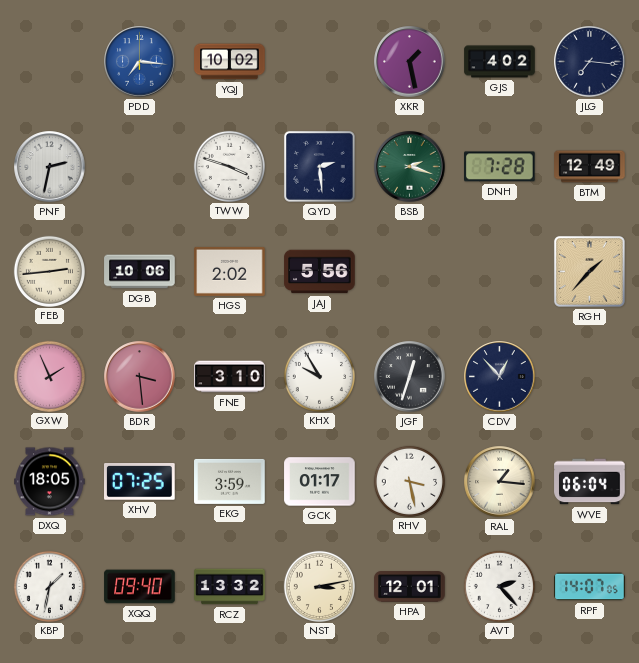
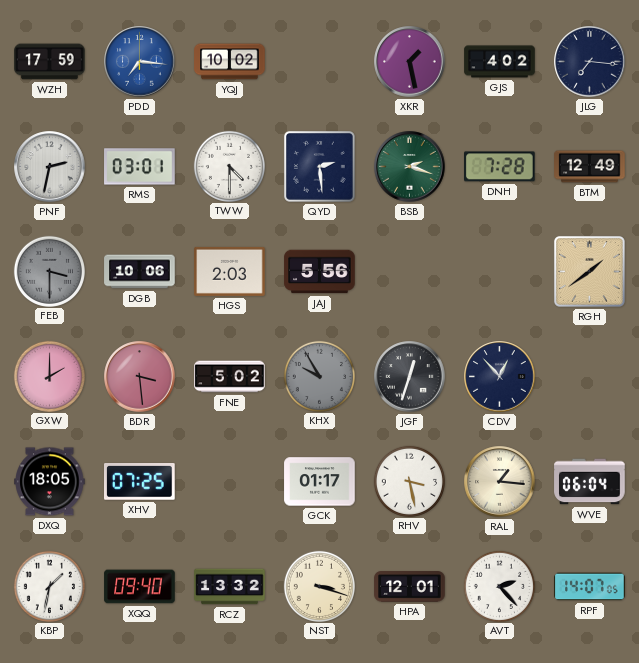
WZH: none -> 17:59
RMS: none -> 03:01
TWW: 3:48 -> 4:30
FEB: 2:44 -> 3:30
FEB dial: cream -> grey
HGS: 2:02 -> 2:03
RGH: 1:37 -> 1:39
GXW: 1:56 -> 2:00
FNE: 3:10 -> 5:02
KHX dial: white -> grey
EKG: 3:59 -> none
NST: 3:13 -> 3:18
